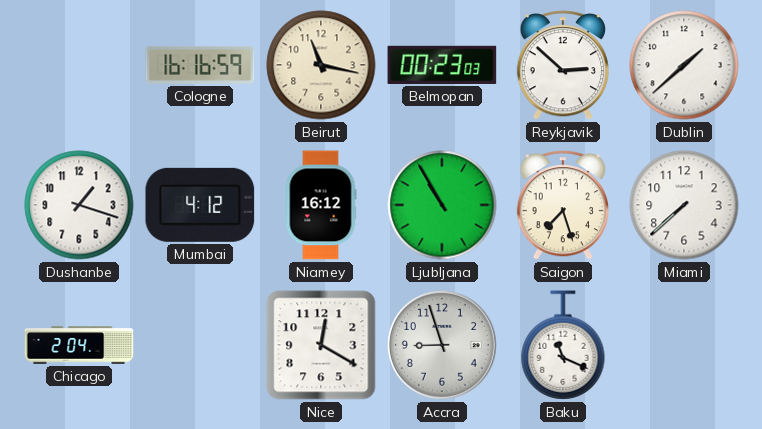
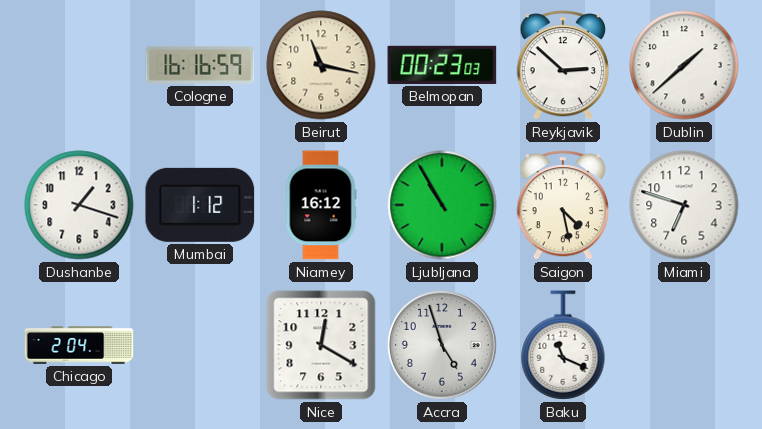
Mumbai: 4:12 -> 1:12
Saigon: 7:27 -> 4:28
Miami: 7:38 -> 6:48
Accra: 8:57 -> 4:57
